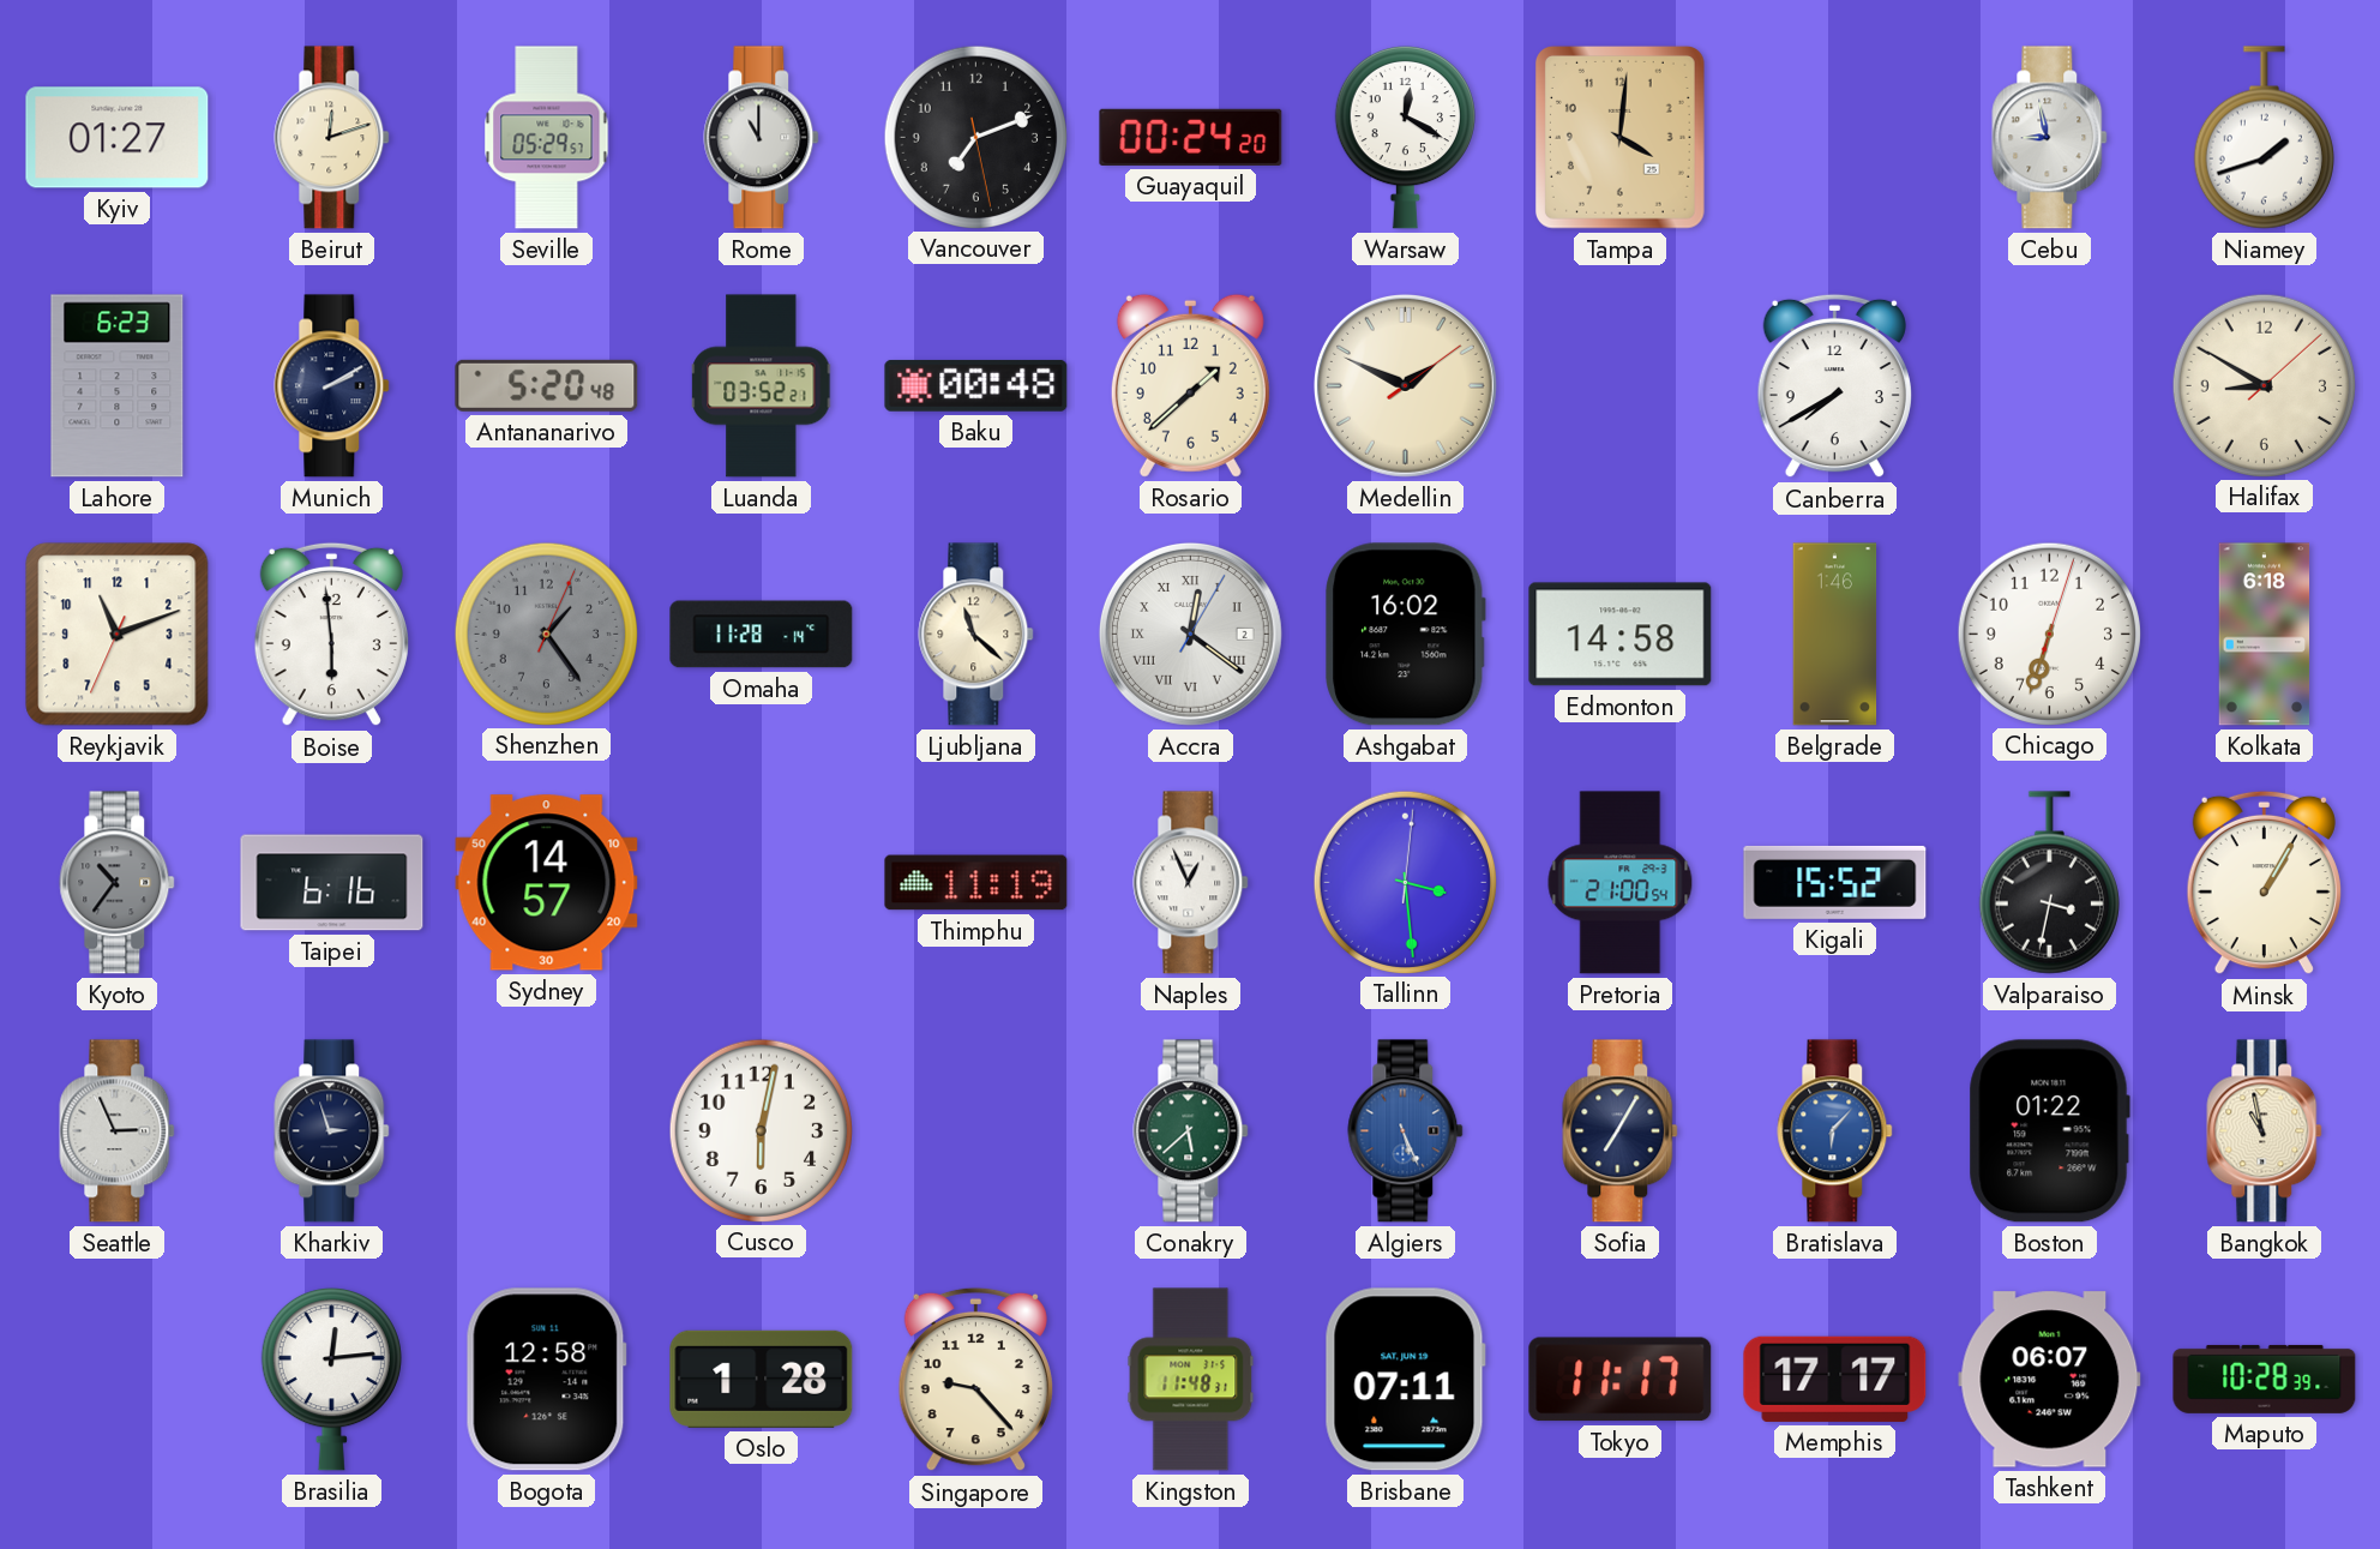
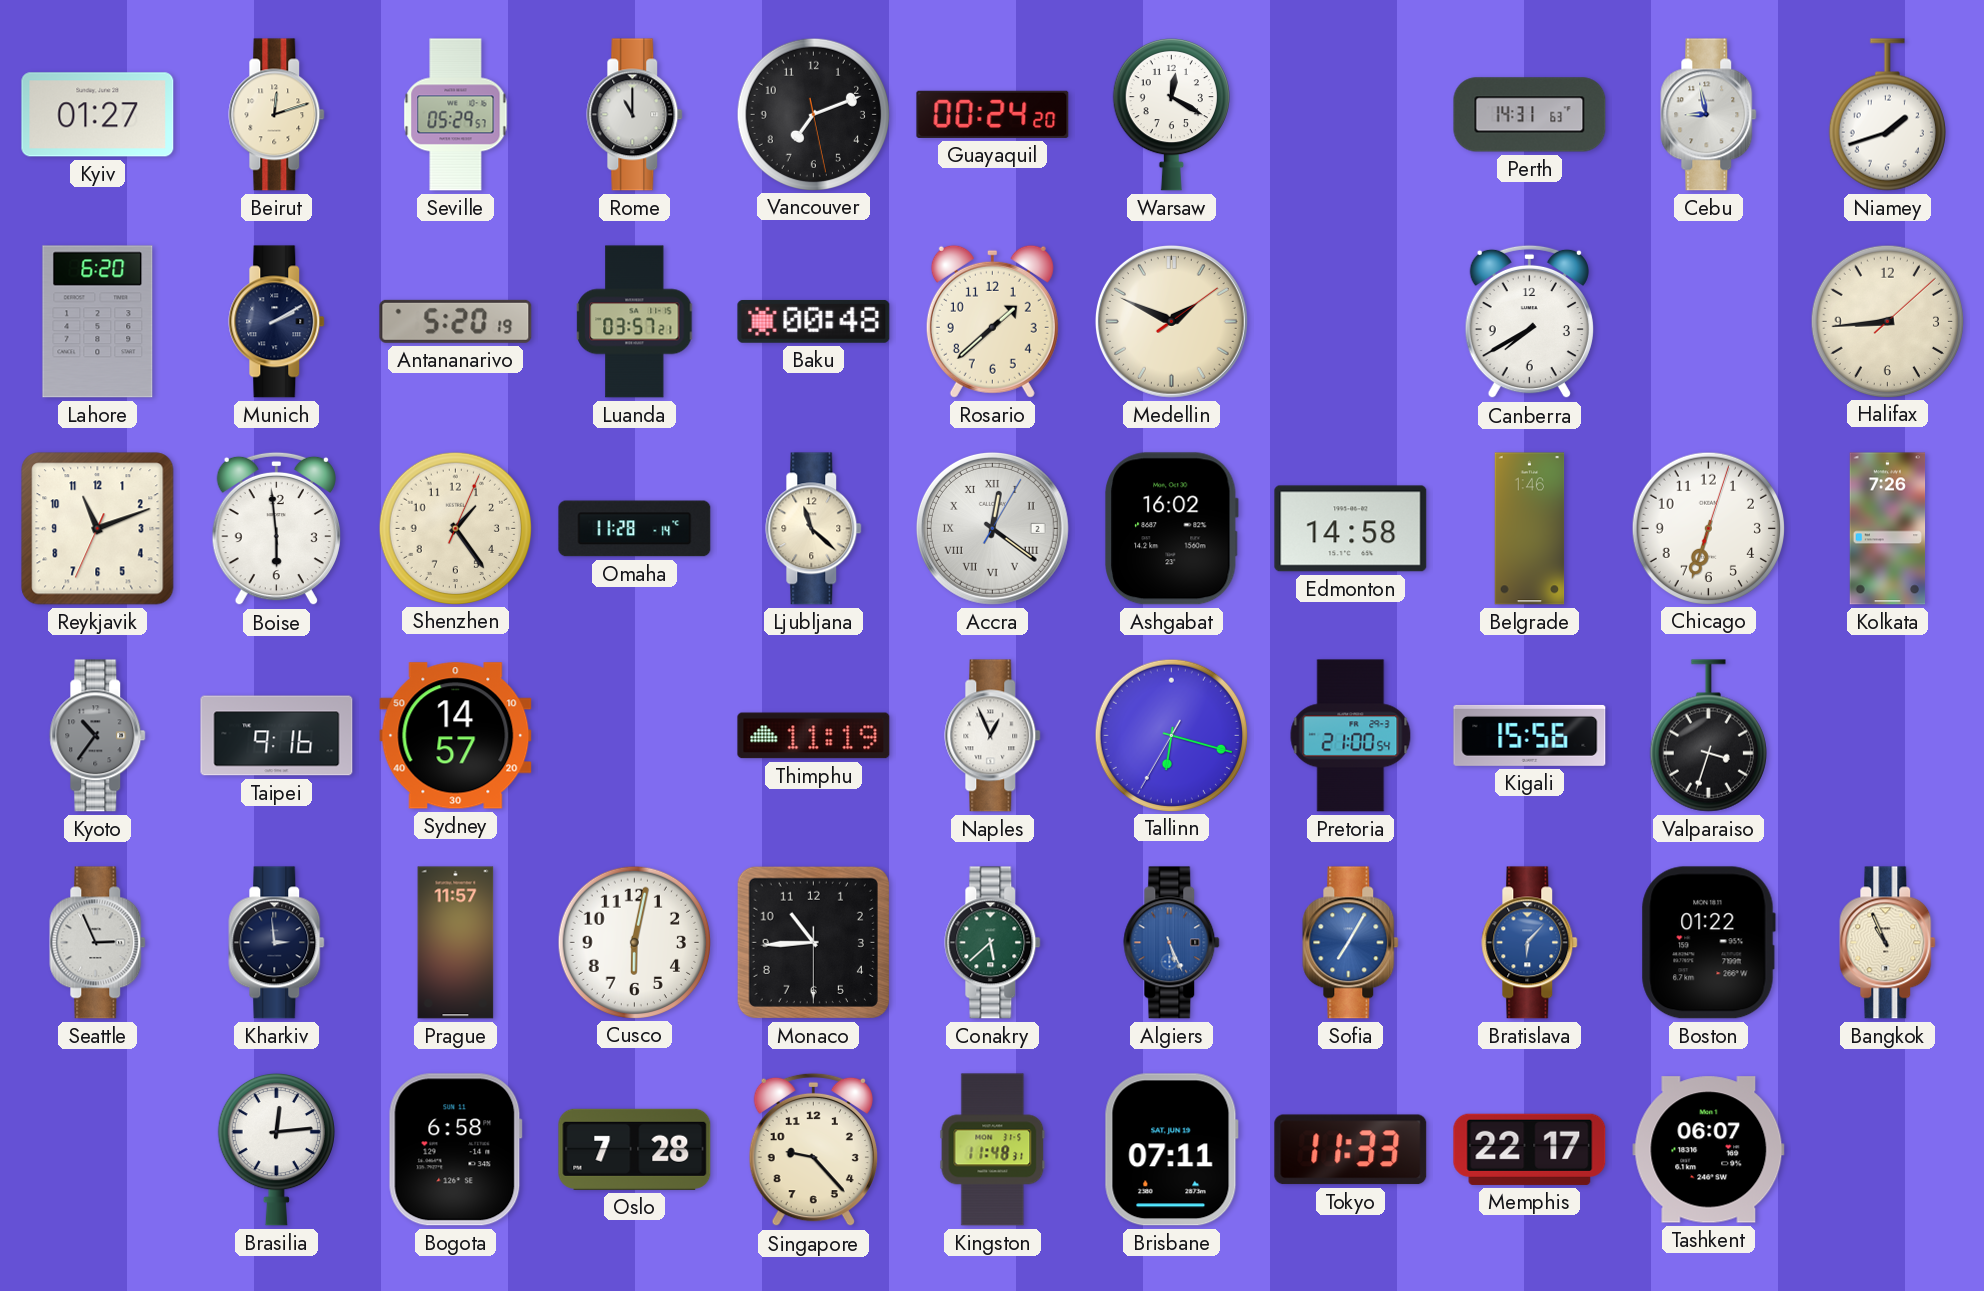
Tampa: 4:01 -> none
Perth: none -> 14:31
Lahore: 6:23 -> 6:20
Antananarivo: 5:20:48 -> 5:20:19
Luanda: 03:52 -> 03:57
Halifax: 8:50 -> 8:44
Shenzhen dial: grey -> cream
Kolkata: 6:18 -> 7:26
Taipei: 6:16 -> 9:16
Tallinn: 3:29 -> 6:17
Kigali: 15:52 -> 15:56
Valparaiso: 3:32 -> 3:33
Minsk: 1:05 -> none
Kharkiv: 2:57 -> 2:59
Prague: none -> 11:57
Monaco: none -> 10:44
Sofia dial: navy -> blue
Bangkok: 10:58 -> 10:56
Bogota: 12:58 -> 6:58
Oslo: 1:28 -> 7:28
Tokyo: 11:17 -> 11:33
Memphis: 17:17 -> 22:17
Maputo: 10:28 -> none
